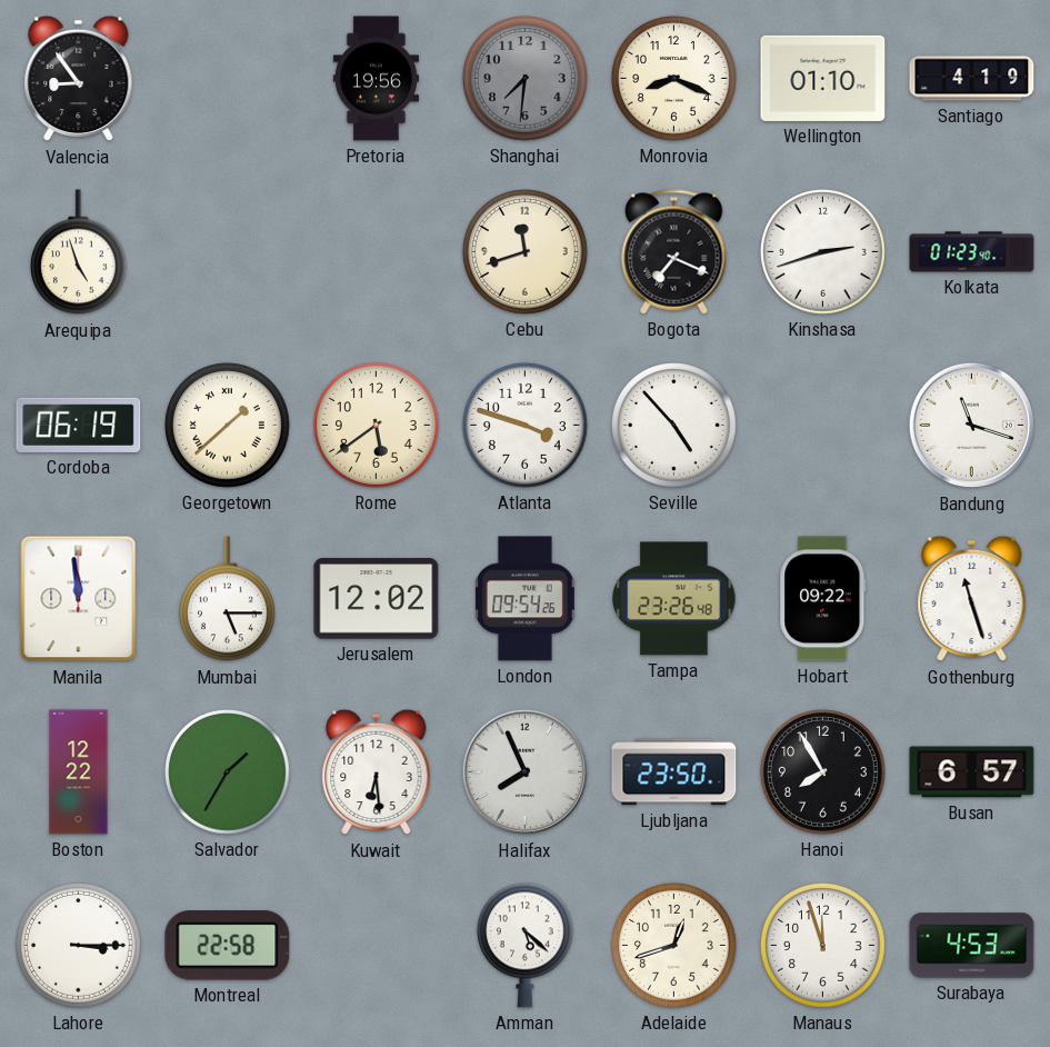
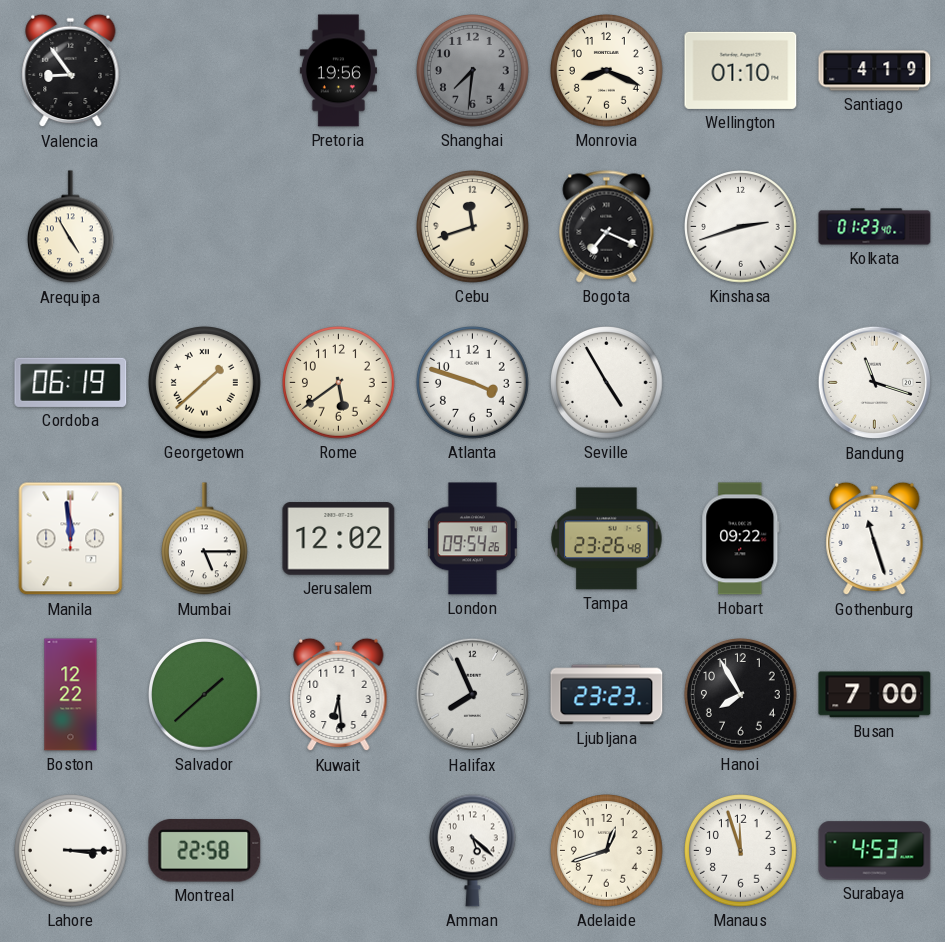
Arequipa: 4:57 -> 4:55
Seville: 4:53 -> 4:55
Salvador: 1:35 -> 1:38
Ljubljana: 23:50 -> 23:23
Busan: 6:57 -> 7:00
